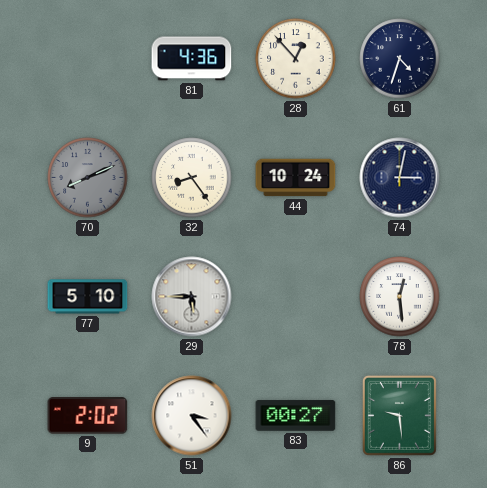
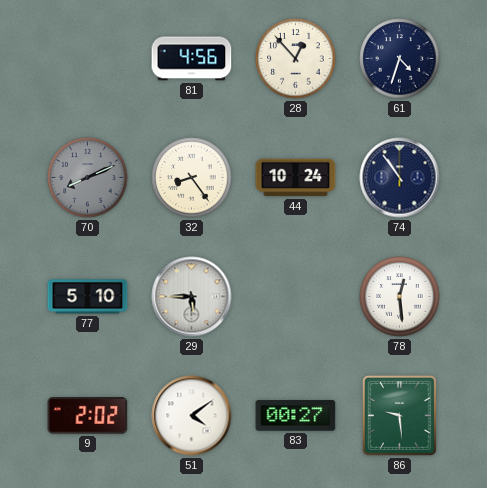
81: 4:36 -> 4:56
74: 3:02 -> 10:54
51: 3:24 -> 4:09
